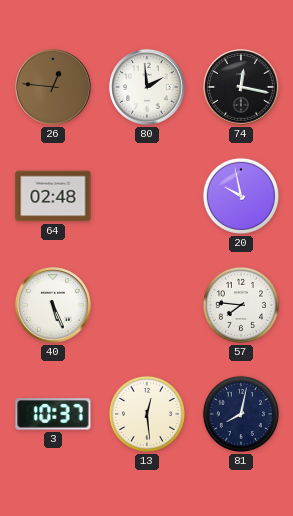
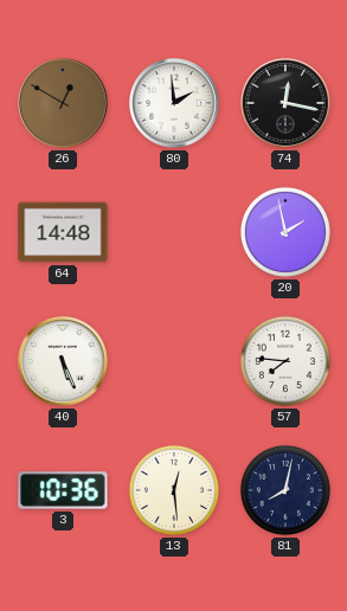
26: 12:46 -> 12:50
64: 02:48 -> 14:48
20: 9:58 -> 1:58
3: 10:37 -> 10:36
